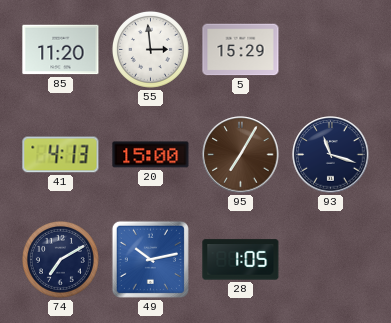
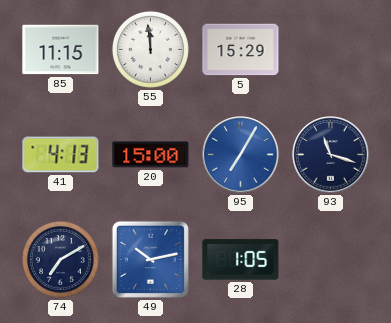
85: 11:20 -> 11:15
55: 2:59 -> 11:59
95 dial: brown -> blue
